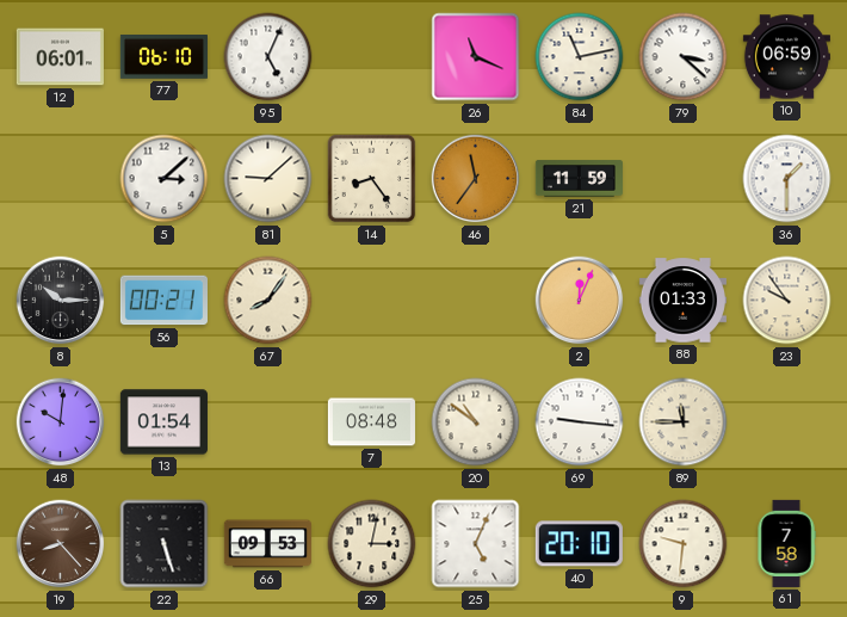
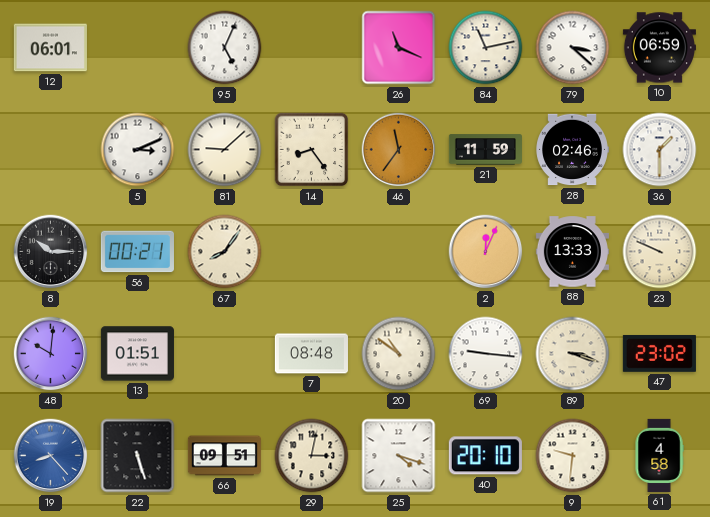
77: 06:10 -> none
5: 3:08 -> 3:11
28: none -> 02:46
88: 01:33 -> 13:33
23: 9:54 -> 9:49
13: 01:54 -> 01:51
89: 11:45 -> 3:18
47: none -> 23:02
19 dial: brown -> blue
66: 09:53 -> 09:51
25: 5:04 -> 4:18
61: 7:58 -> 4:58
